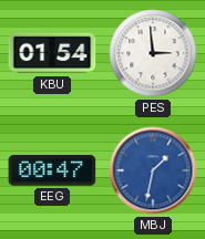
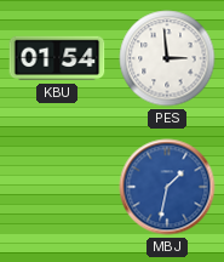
EEG: 00:47 -> none
